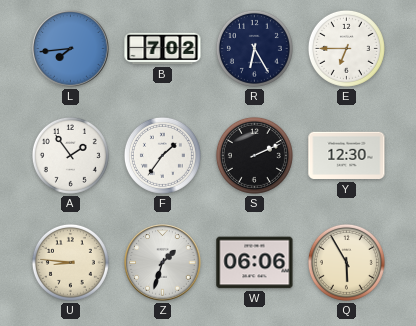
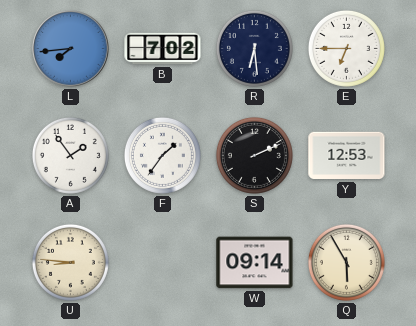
R: 6:25 -> 6:29
Y: 12:30 -> 12:53
Z: 1:33 -> none
W: 06:06 -> 09:14
